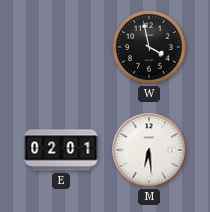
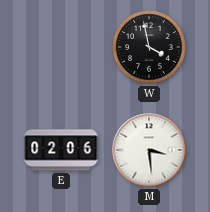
E: 02:01 -> 02:06
M: 6:29 -> 3:29
